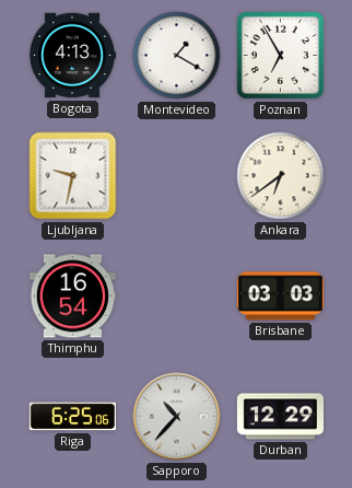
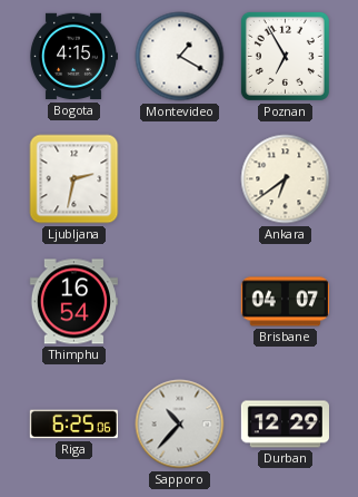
Bogota: 4:13 -> 4:15
Ljubljana: 9:32 -> 2:32
Brisbane: 03:03 -> 04:07
